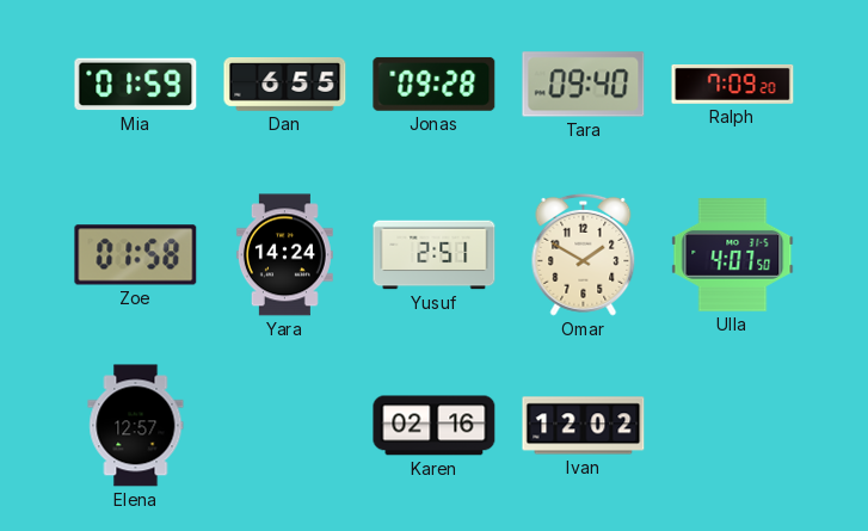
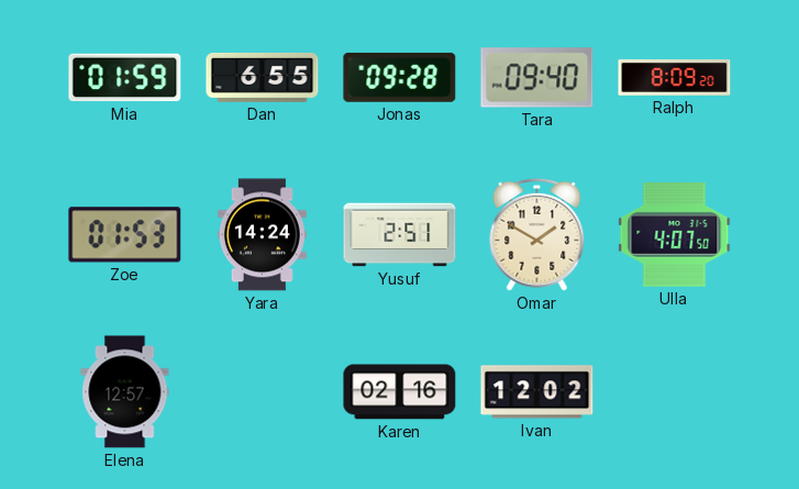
Ralph: 7:09 -> 8:09
Zoe: 01:58 -> 01:53
